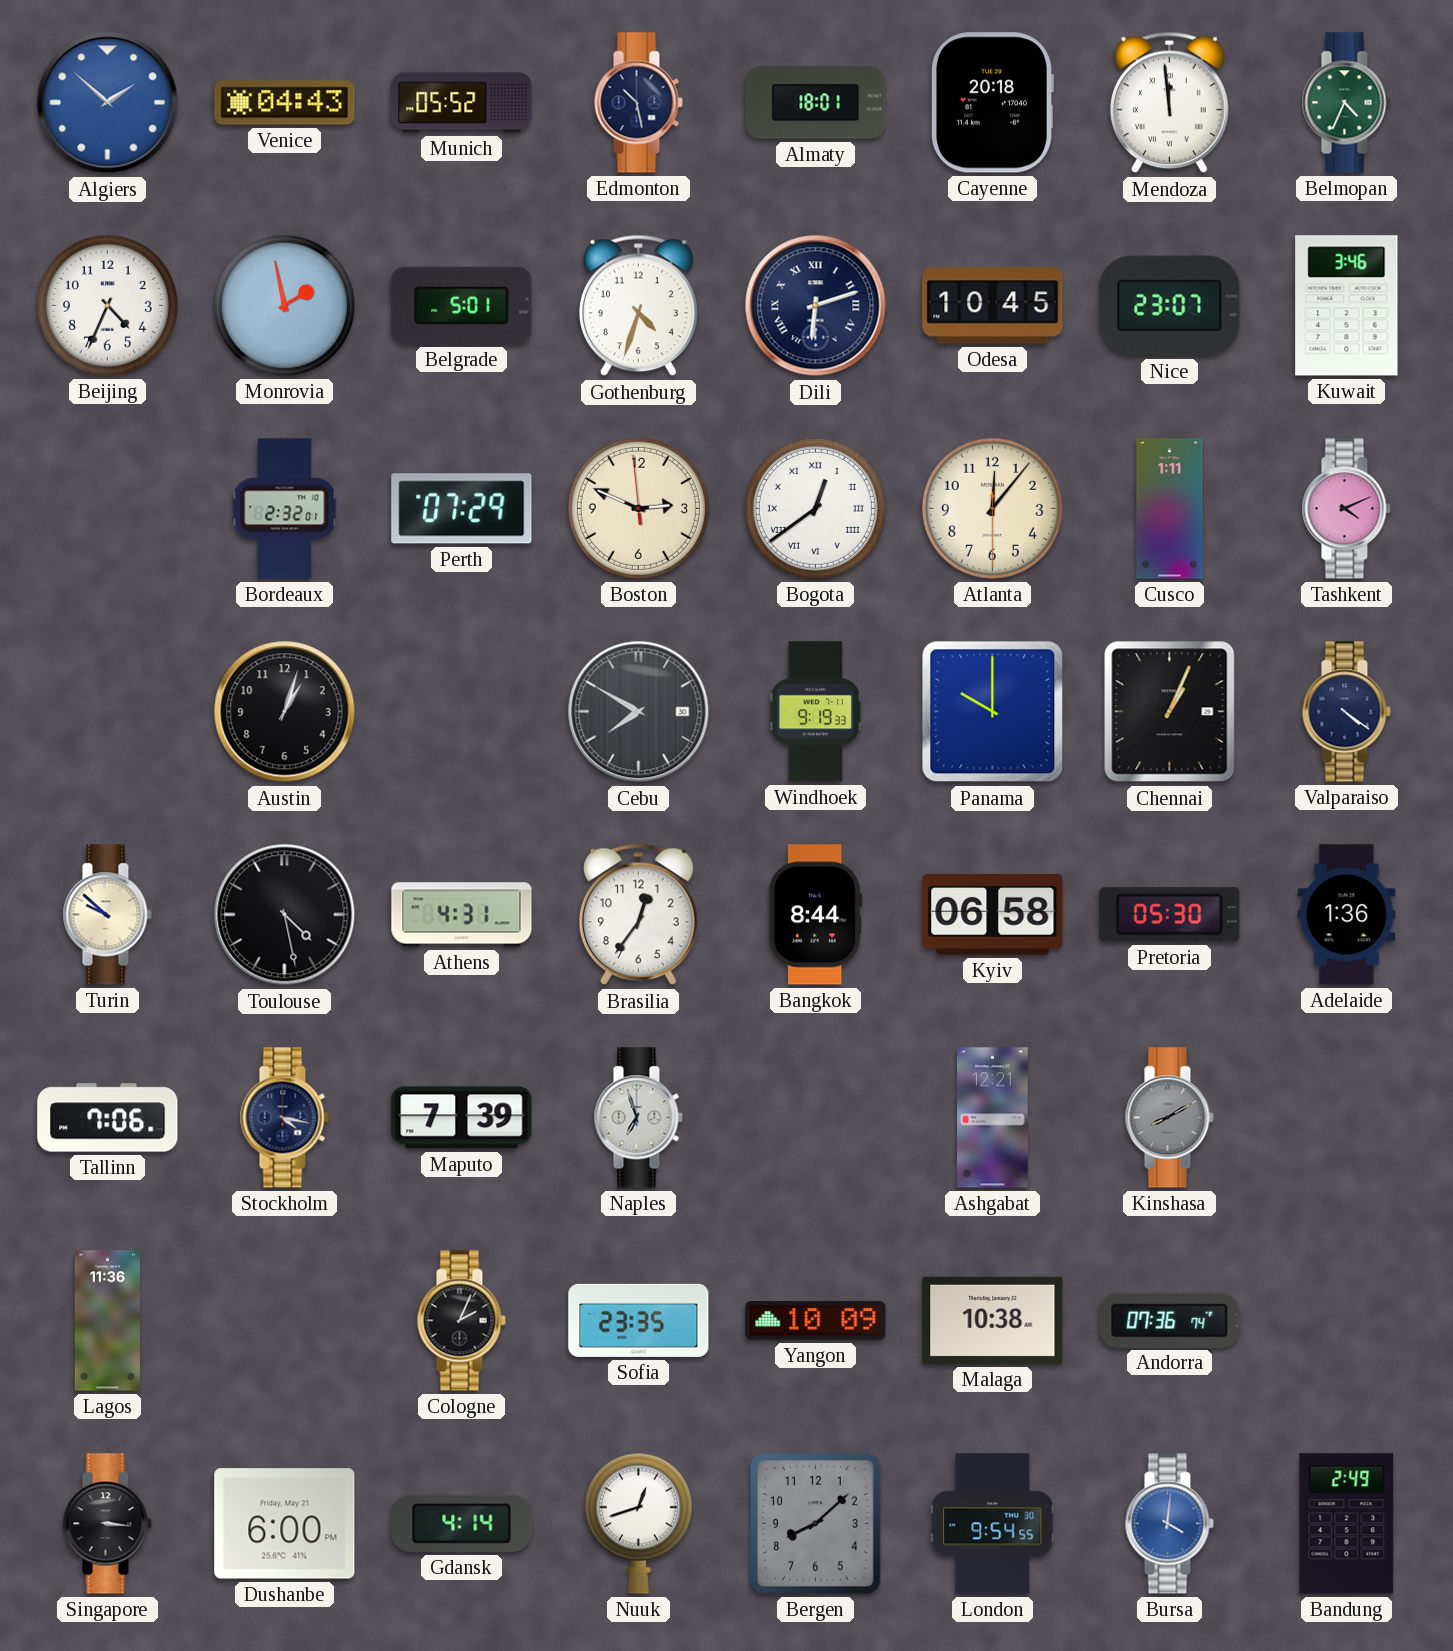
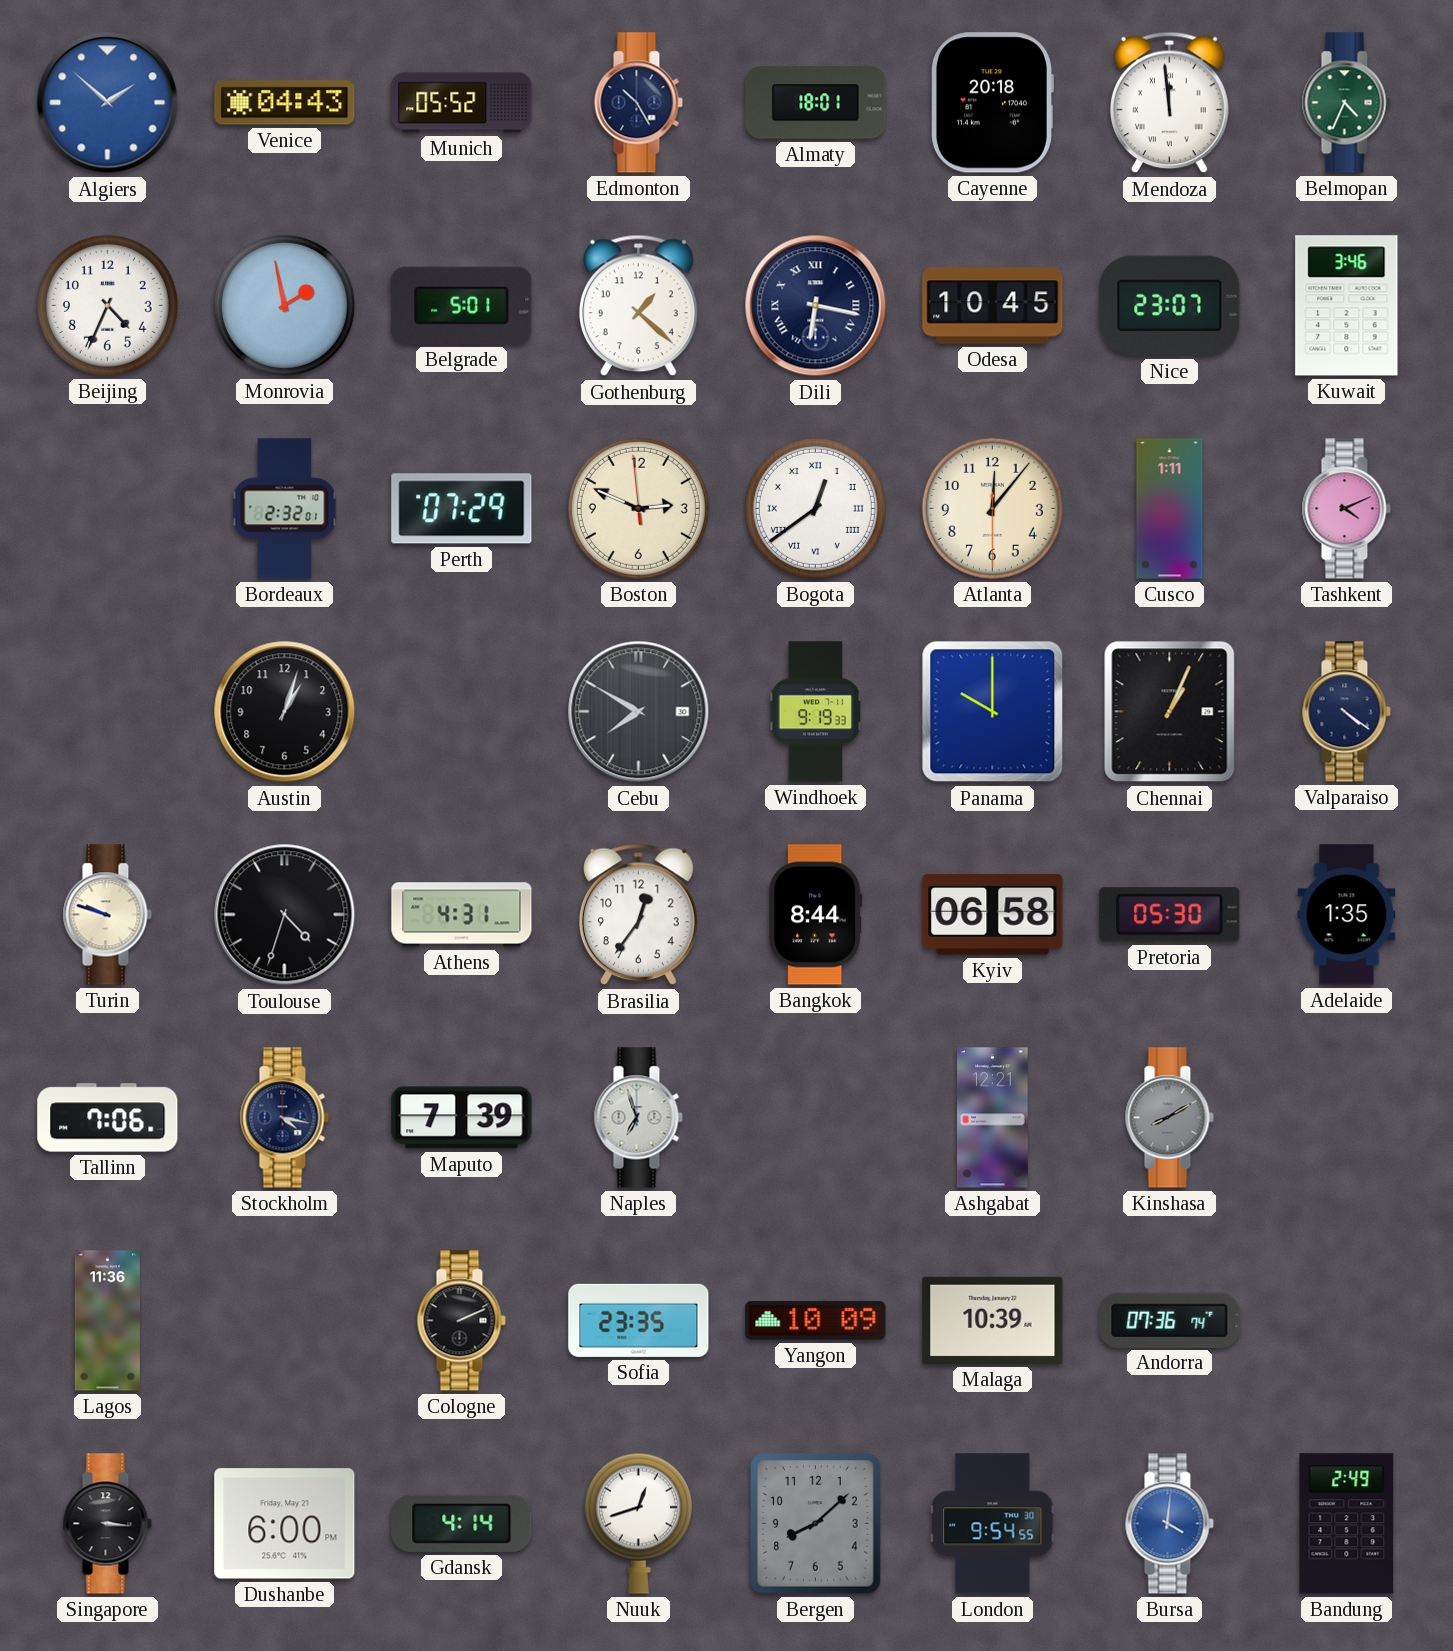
Edmonton: 10:28 -> 10:25
Gothenburg: 4:33 -> 1:22
Dili: 6:12 -> 6:17
Turin: 9:52 -> 9:48
Toulouse: 4:28 -> 4:33
Adelaide: 1:36 -> 1:35
Cologne: 2:04 -> 2:11
Malaga: 10:38 -> 10:39
